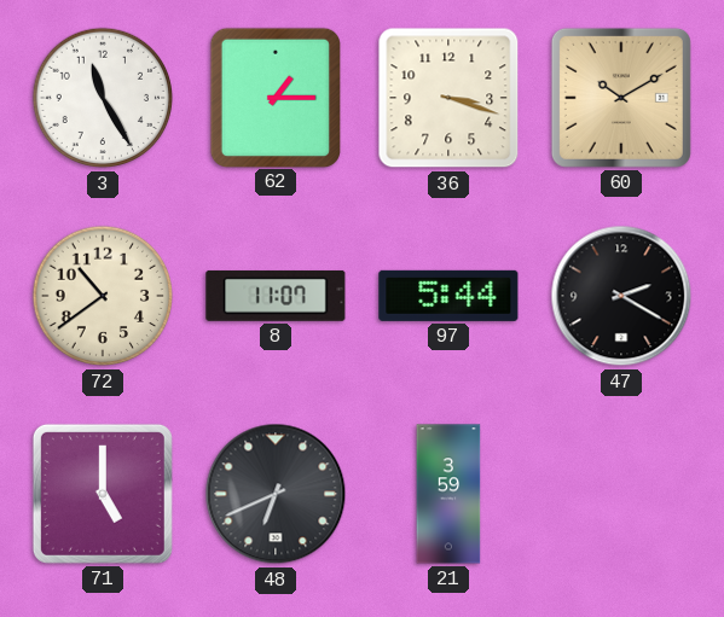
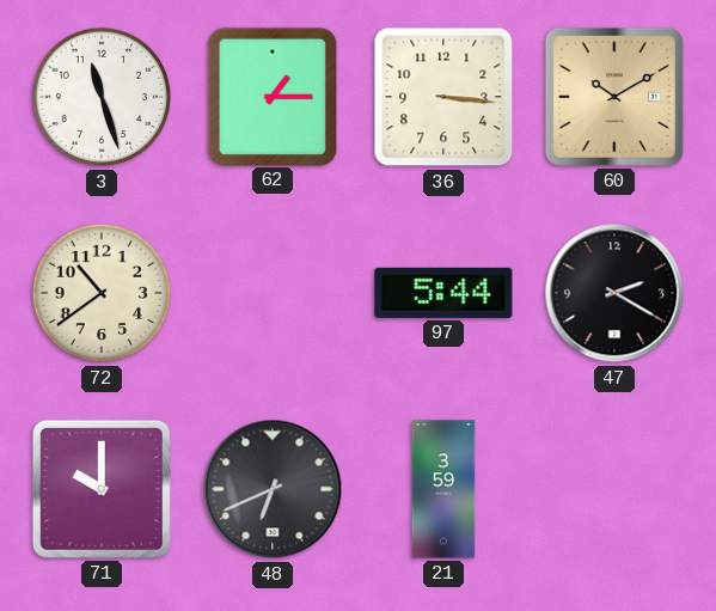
3: 11:25 -> 11:27
36: 3:18 -> 3:16
8: 11:07 -> none
71: 5:00 -> 10:00
